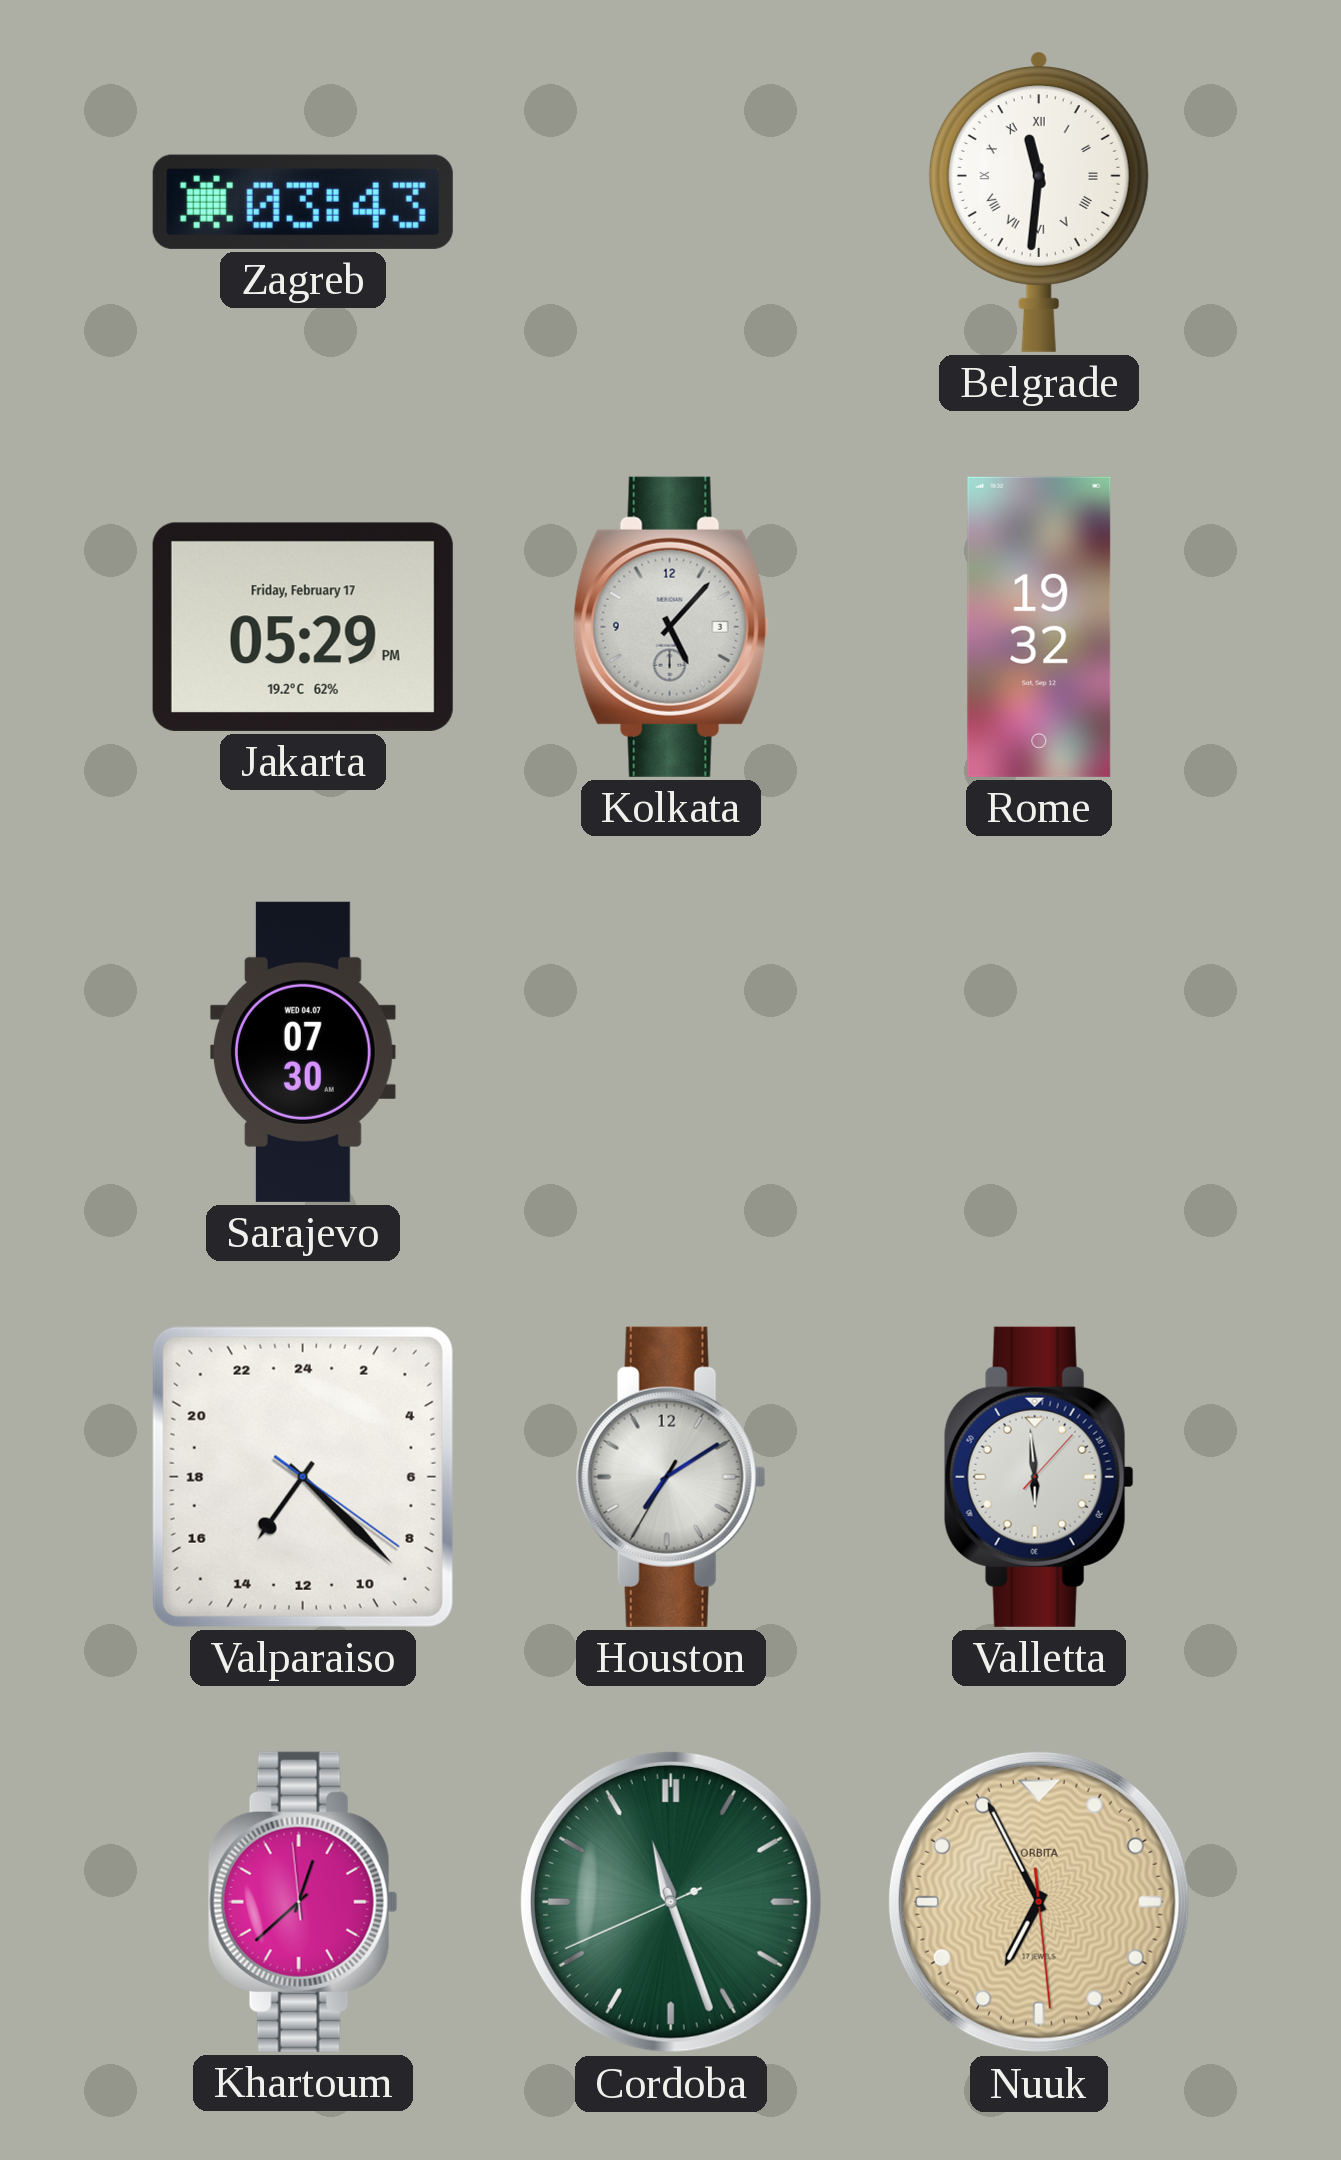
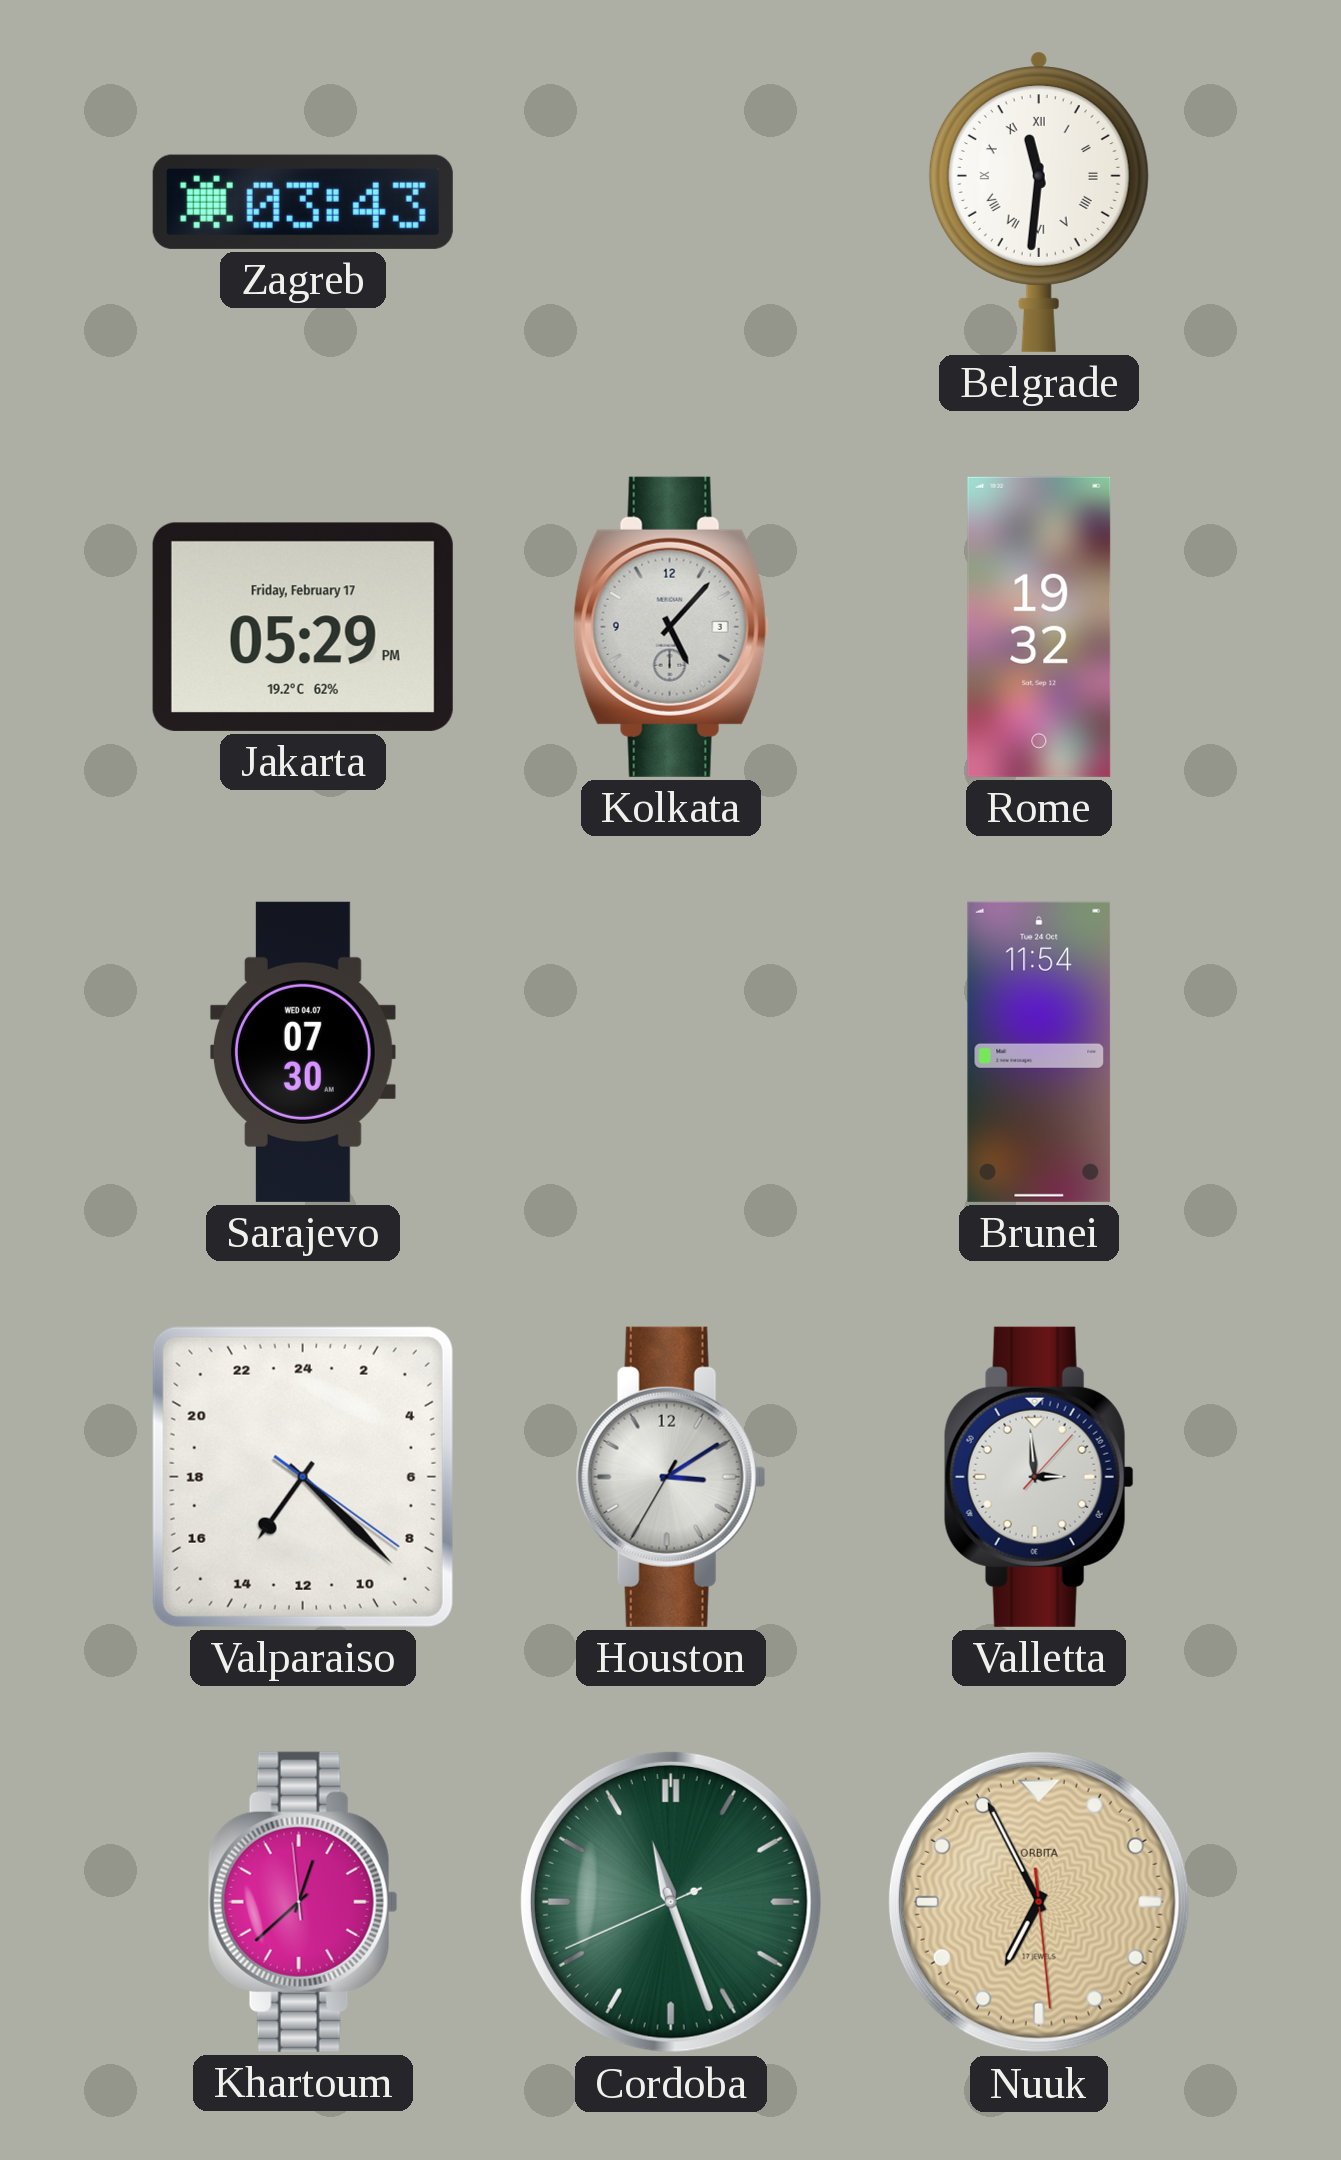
Brunei: none -> 11:54
Houston: 7:09 -> 3:09
Valletta: 5:59 -> 2:59
